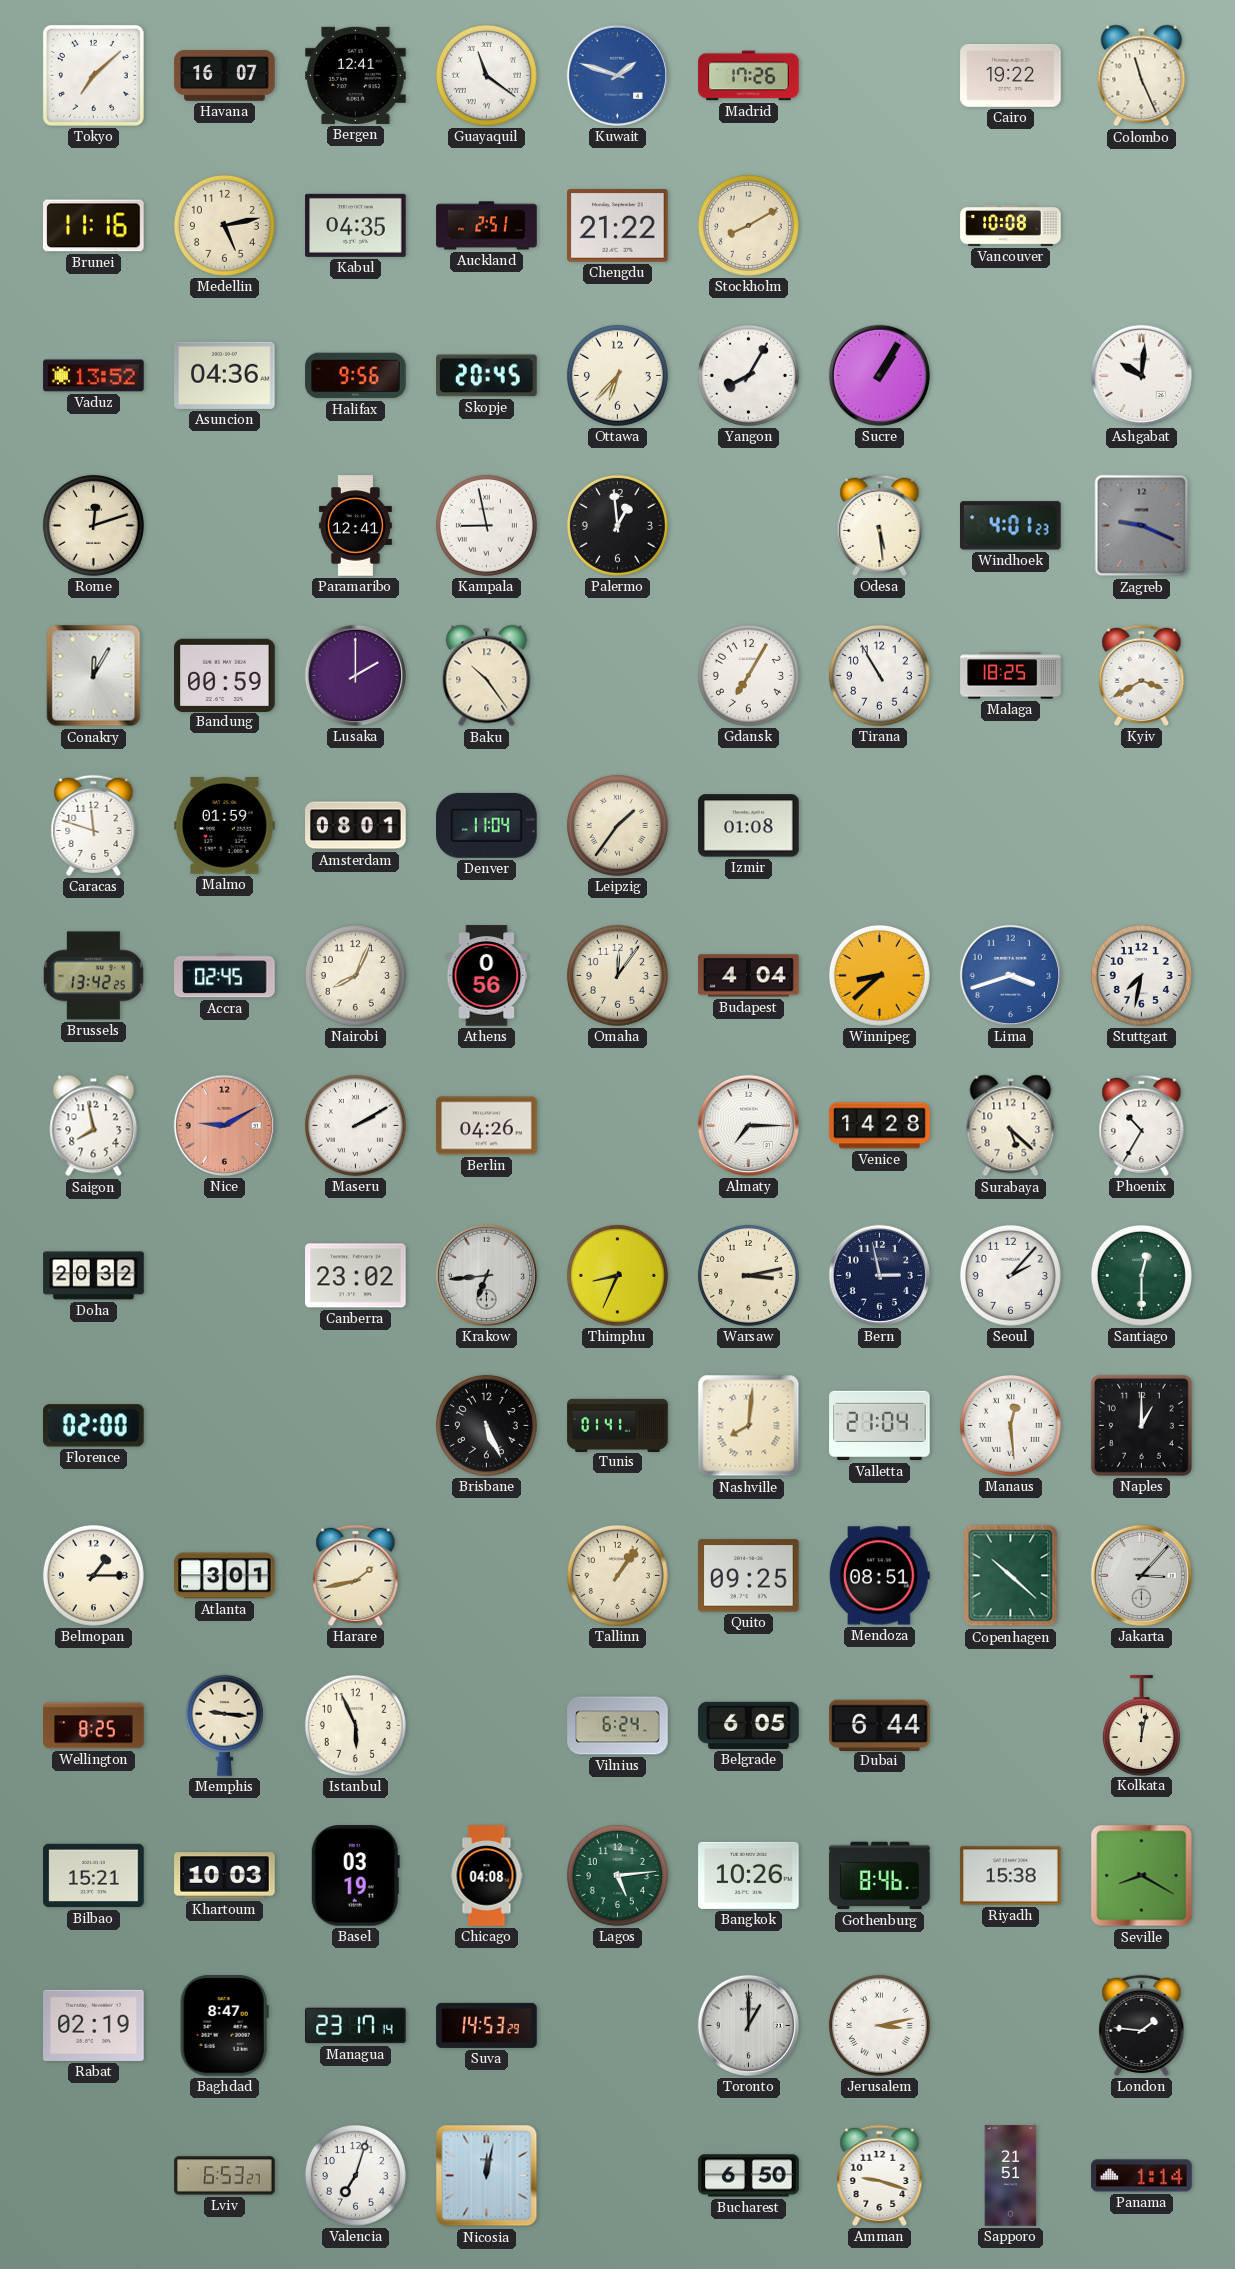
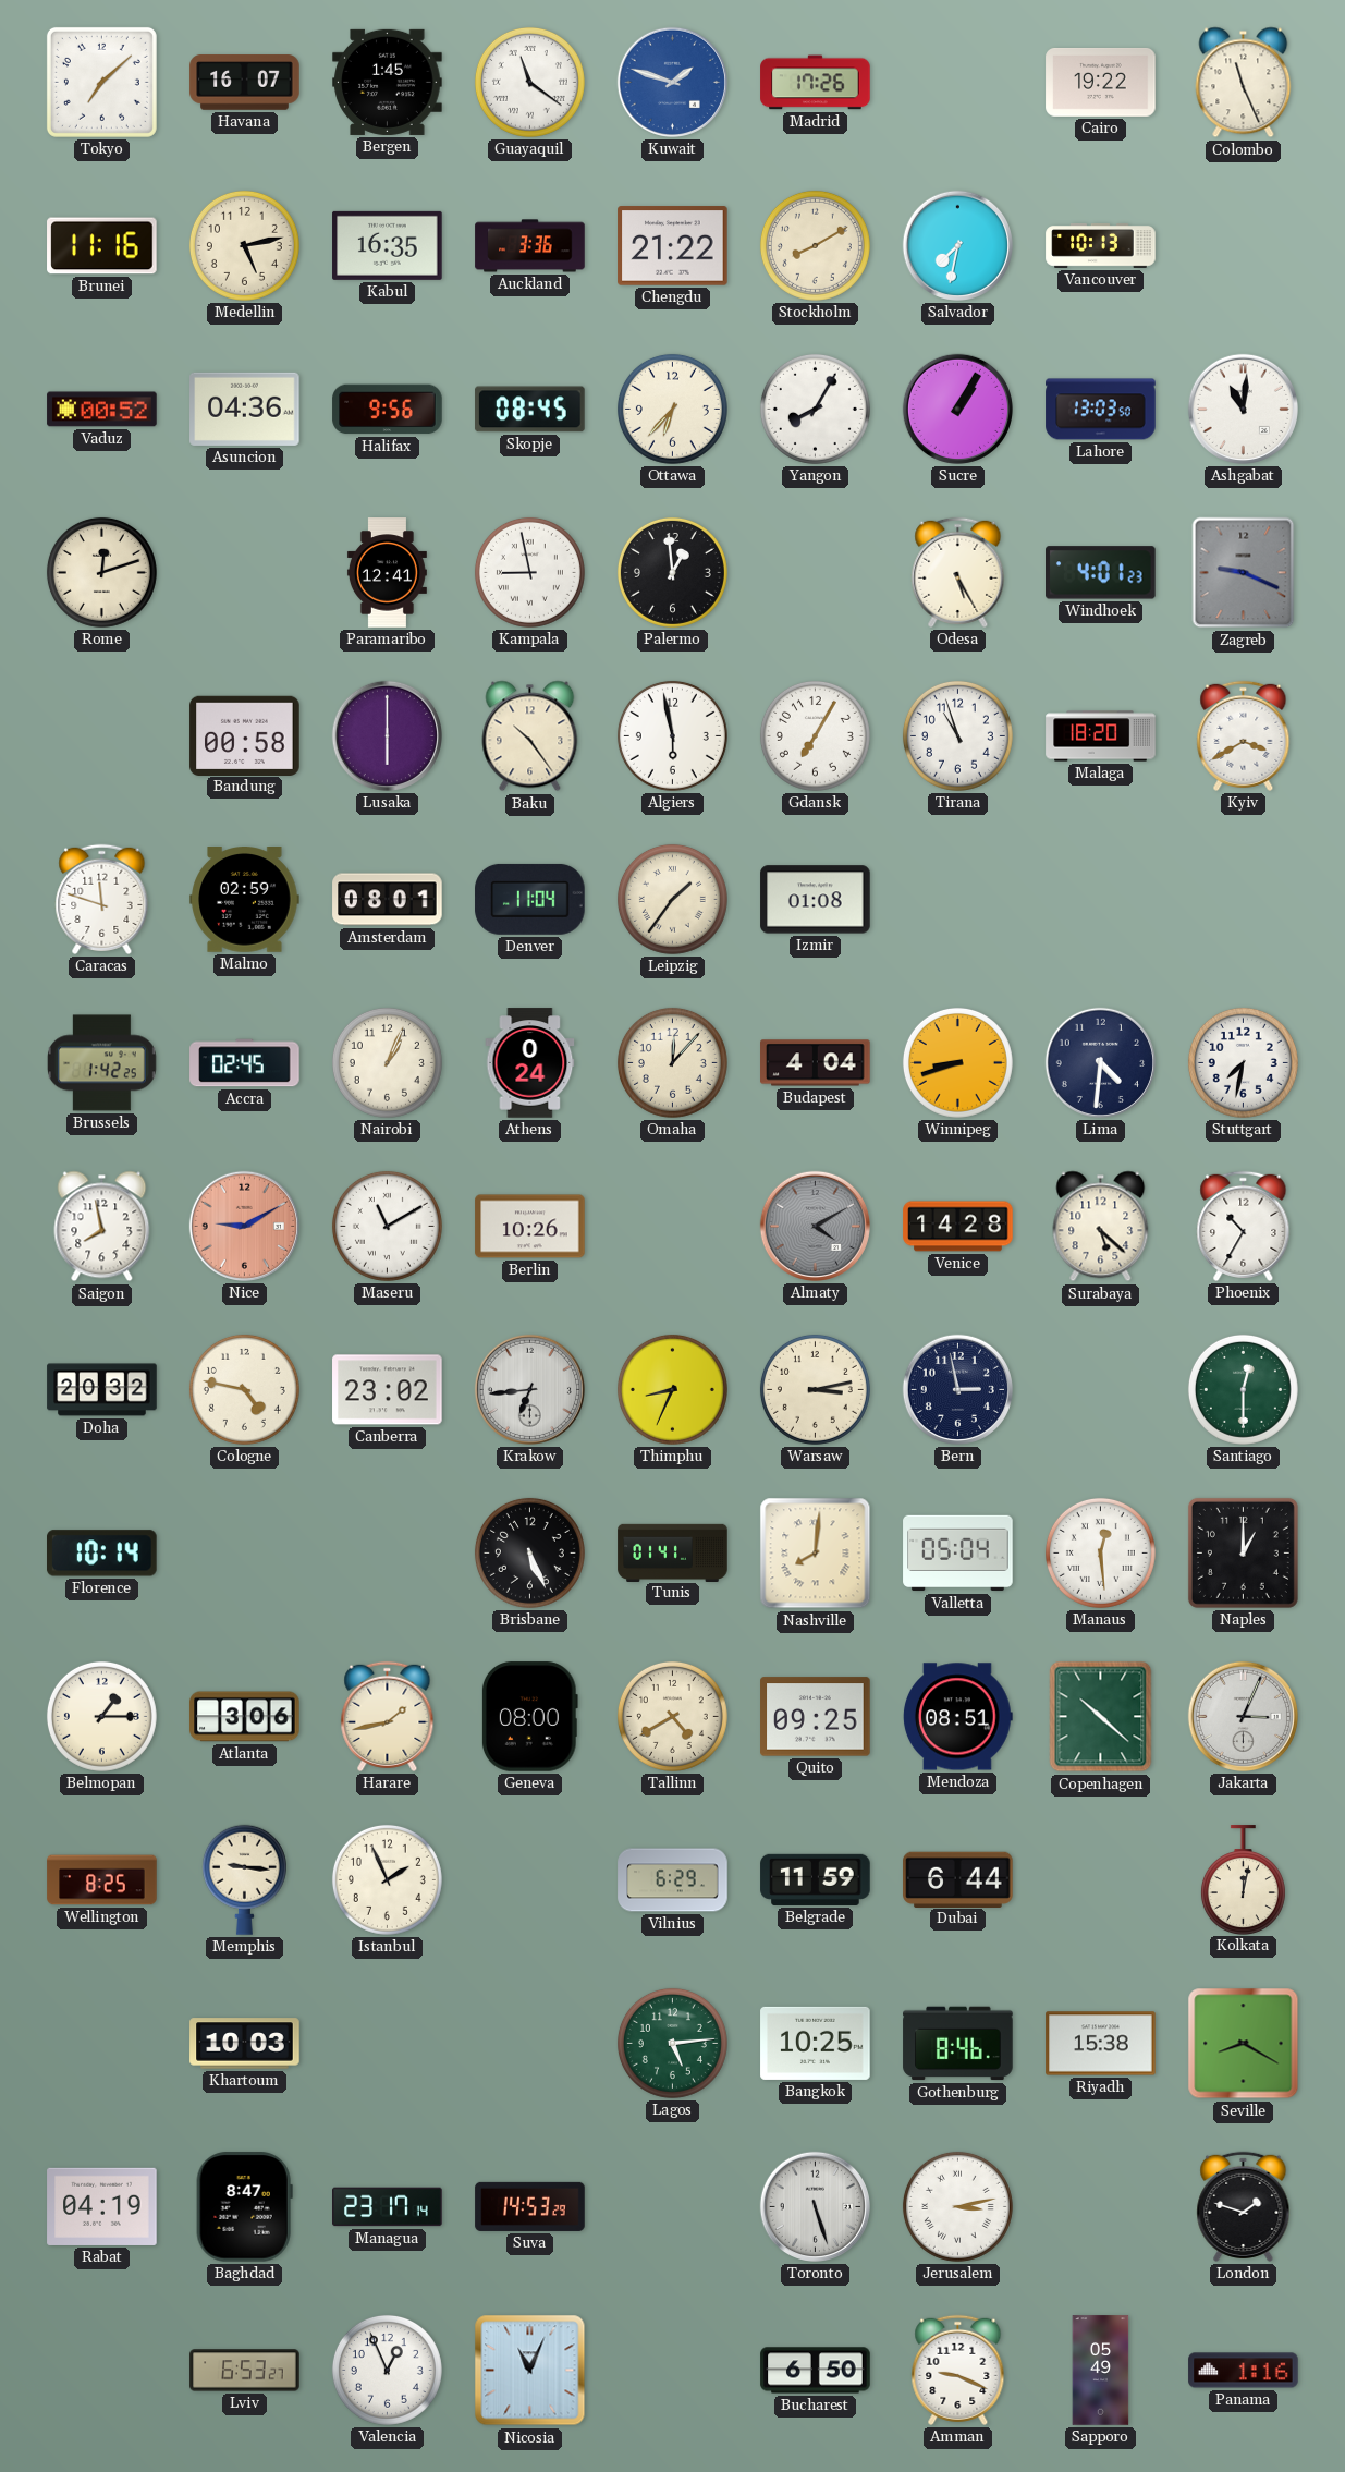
Bergen: 12:41 -> 1:45
Kabul: 04:35 -> 16:35
Auckland: 2:51 -> 3:36
Salvador: none -> 7:32
Vancouver: 10:08 -> 10:13
Vaduz: 13:52 -> 00:52
Skopje: 20:45 -> 08:45
Lahore: none -> 13:03
Ashgabat: 10:01 -> 11:01
Odesa: 5:29 -> 5:25
Conakry: 12:05 -> none
Bandung: 00:59 -> 00:58
Lusaka: 2:00 -> 6:00
Algiers: none -> 5:58
Tirana: 10:55 -> 10:57
Malaga: 18:25 -> 18:20
Malmo: 01:59 -> 02:59
Brussels: 13:42 -> 1:42
Nairobi: 8:04 -> 1:04
Athens: 0:56 -> 0:24
Omaha: 12:06 -> 12:07
Winnipeg: 8:38 -> 8:42
Lima: 3:42 -> 4:31
Lima dial: blue -> navy
Maseru: 2:10 -> 11:10
Berlin: 04:26 -> 10:26
Almaty: 7:15 -> 4:10
Almaty dial: white -> grey
Cologne: none -> 4:47
Seoul: 2:07 -> none
Florence: 02:00 -> 10:14
Valletta: 21:04 -> 05:04
Atlanta: 3:01 -> 3:06
Geneva: none -> 08:00
Tallinn: 1:06 -> 4:40
Jakarta: 3:07 -> 3:04
Istanbul: 5:56 -> 1:56
Vilnius: 6:24 -> 6:29
Belgrade: 6:05 -> 11:59
Bilbao: 15:21 -> none
Basel: 03:19 -> none
Chicago: 04:08 -> none
Bangkok: 10:26 -> 10:25
Rabat: 02:19 -> 04:19
Toronto: 1:00 -> 5:27
London: 1:46 -> 1:48
Valencia: 7:03 -> 12:56
Nicosia: 12:02 -> 11:04
Amman: 9:18 -> 9:19
Sapporo: 21:51 -> 05:49
Panama: 1:14 -> 1:16
